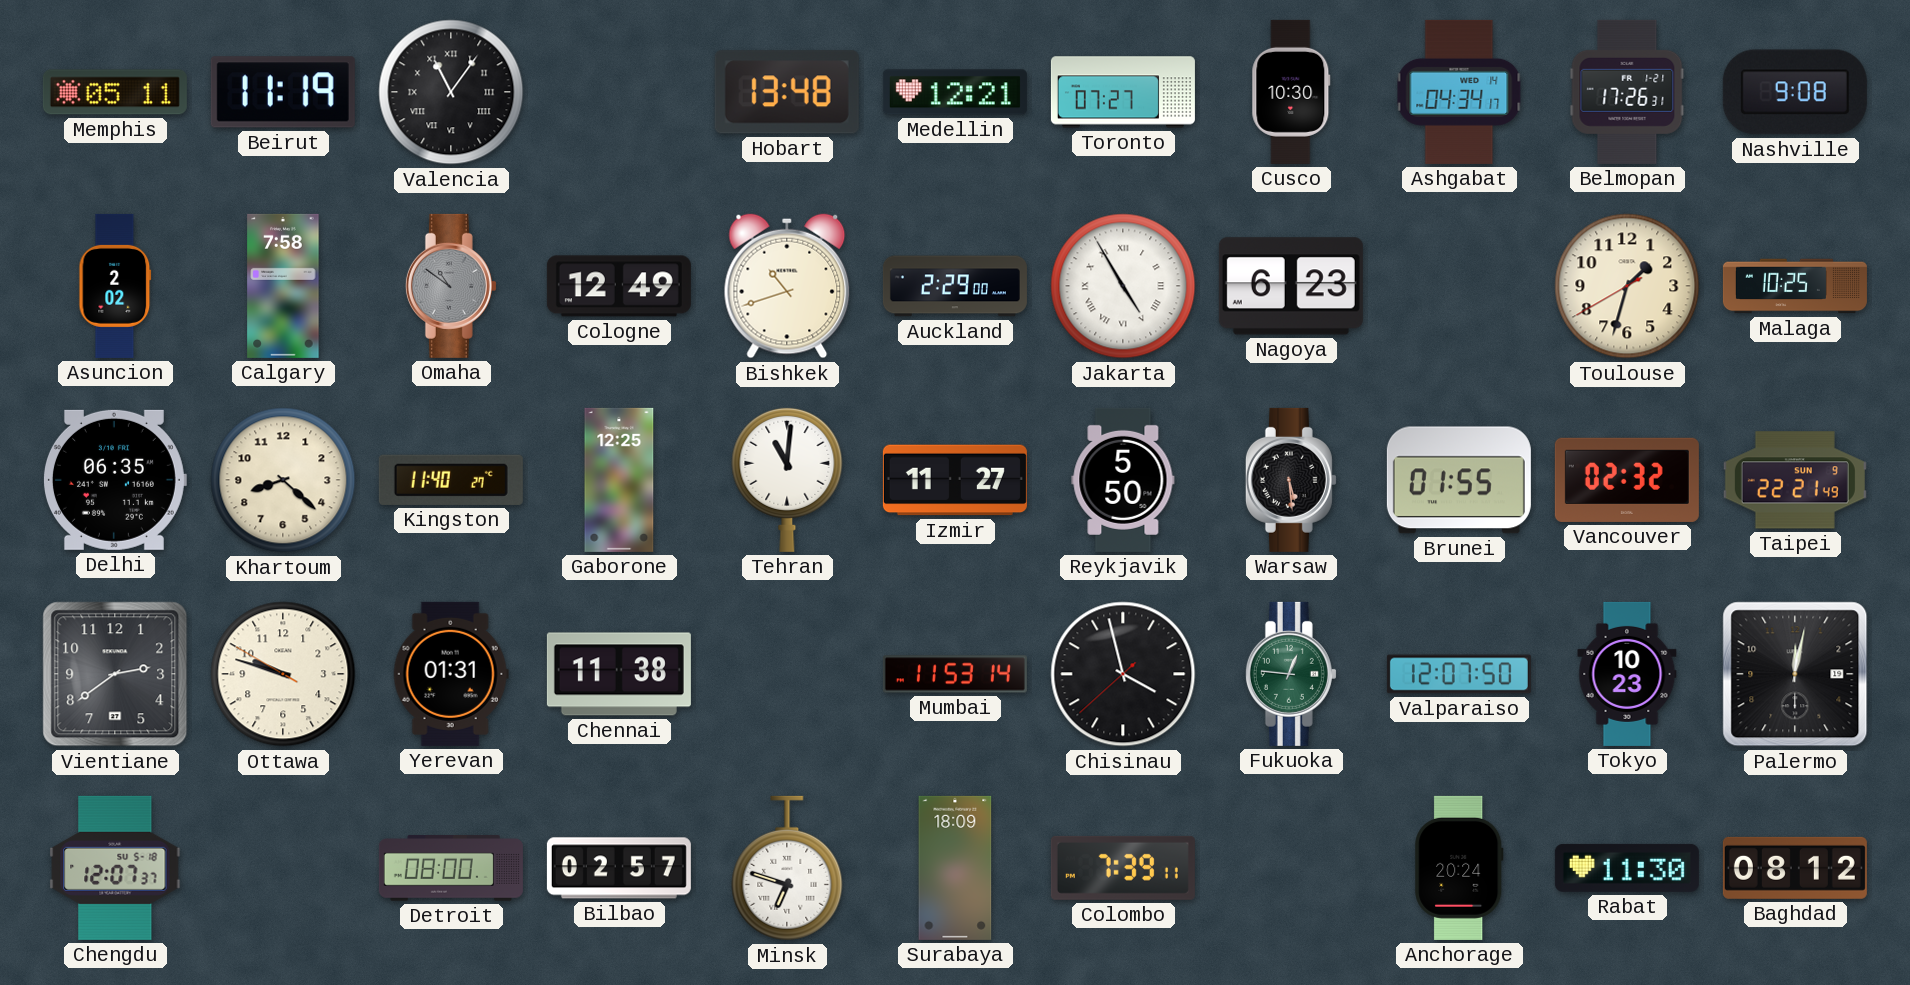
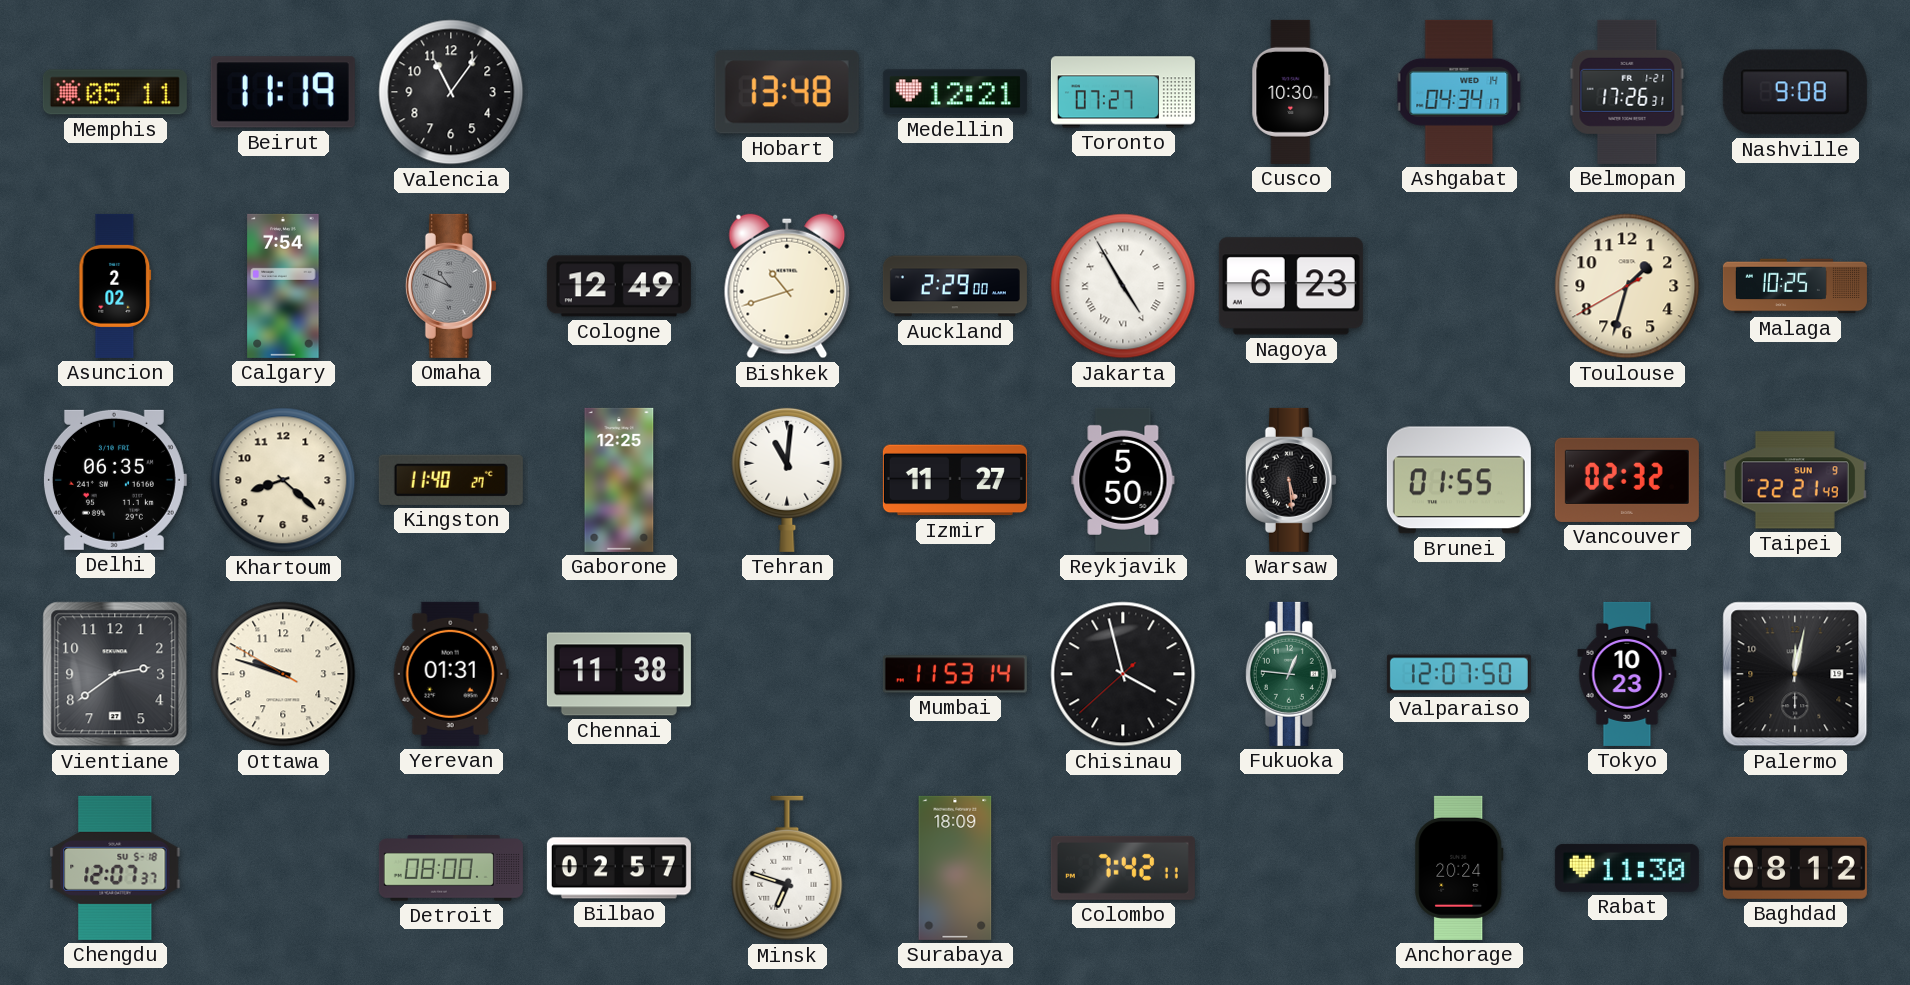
Valencia numerals: Roman -> Arabic
Calgary: 7:58 -> 7:54
Omaha: 10:51 -> 10:49
Colombo: 7:39 -> 7:42
